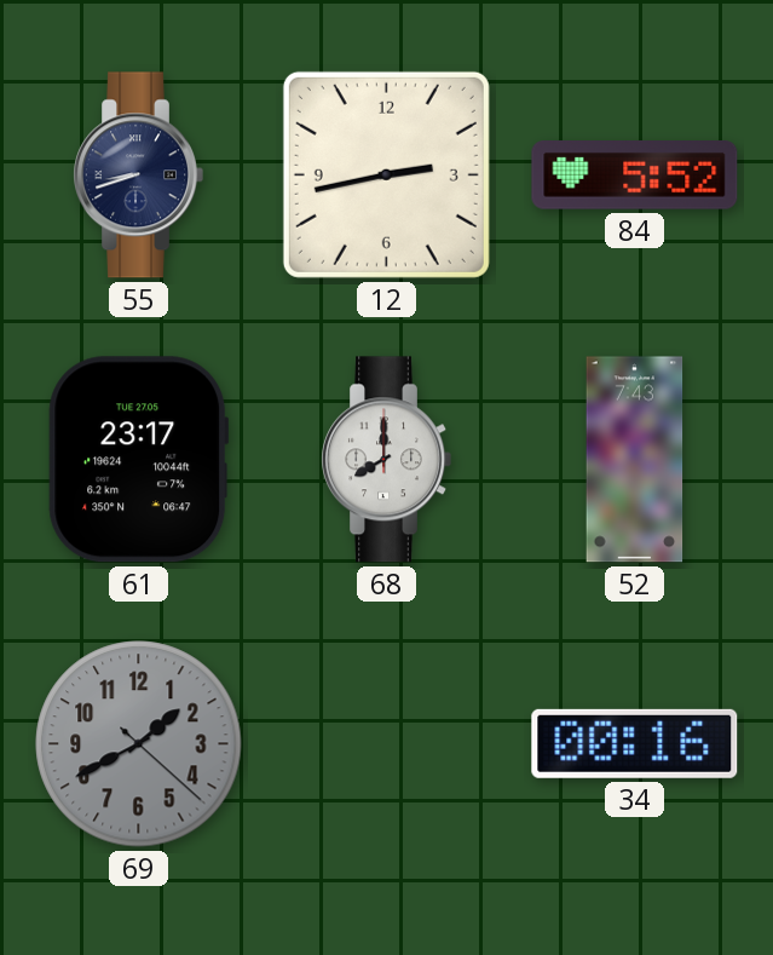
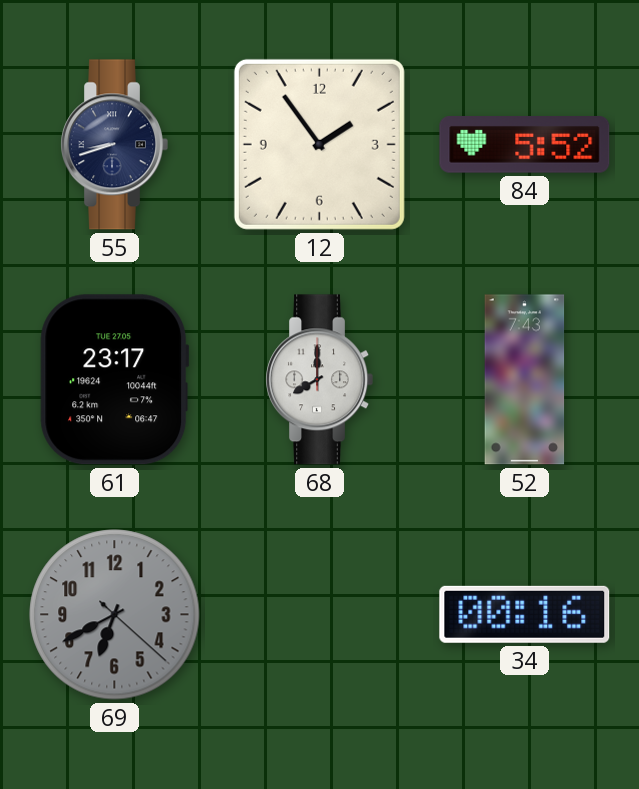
12: 2:43 -> 1:54
69: 1:40 -> 6:40
